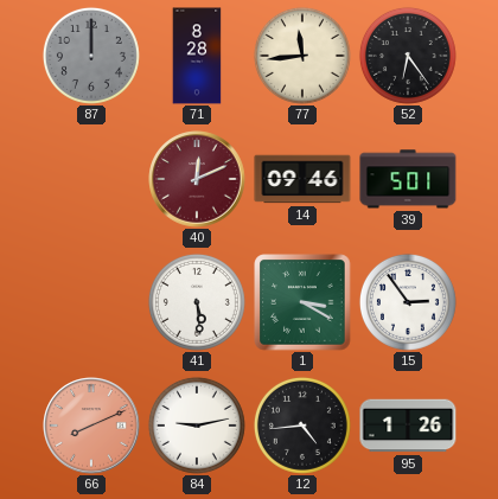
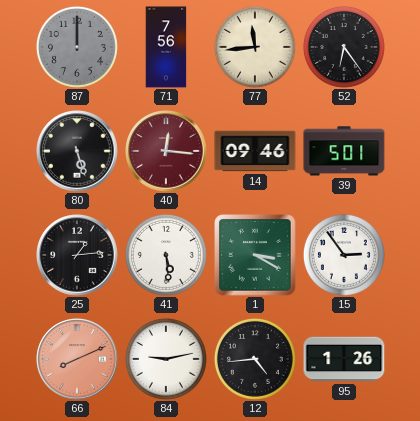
71: 8:28 -> 7:56
80: none -> 5:27
40: 12:11 -> 12:16
25: none -> 1:14
